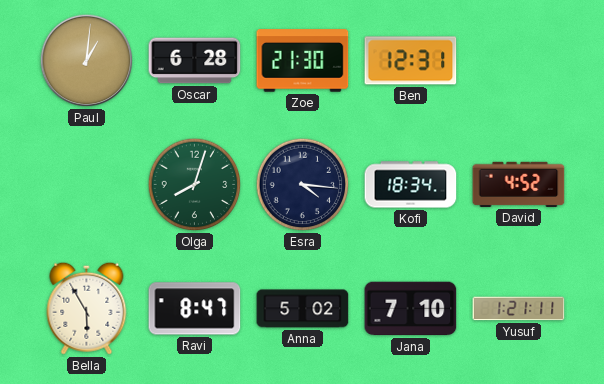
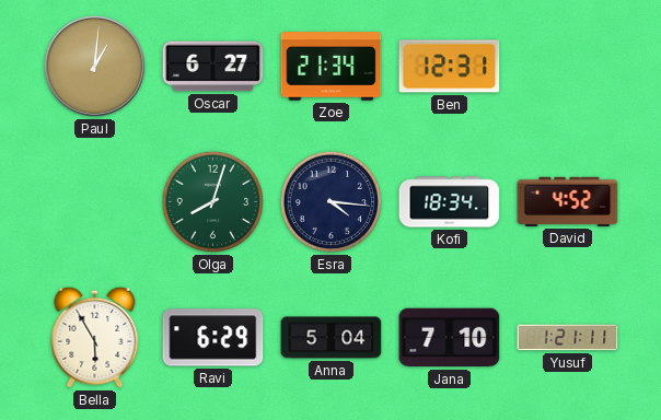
Oscar: 6:28 -> 6:27
Zoe: 21:30 -> 21:34
Ravi: 8:47 -> 6:29
Anna: 5:02 -> 5:04
